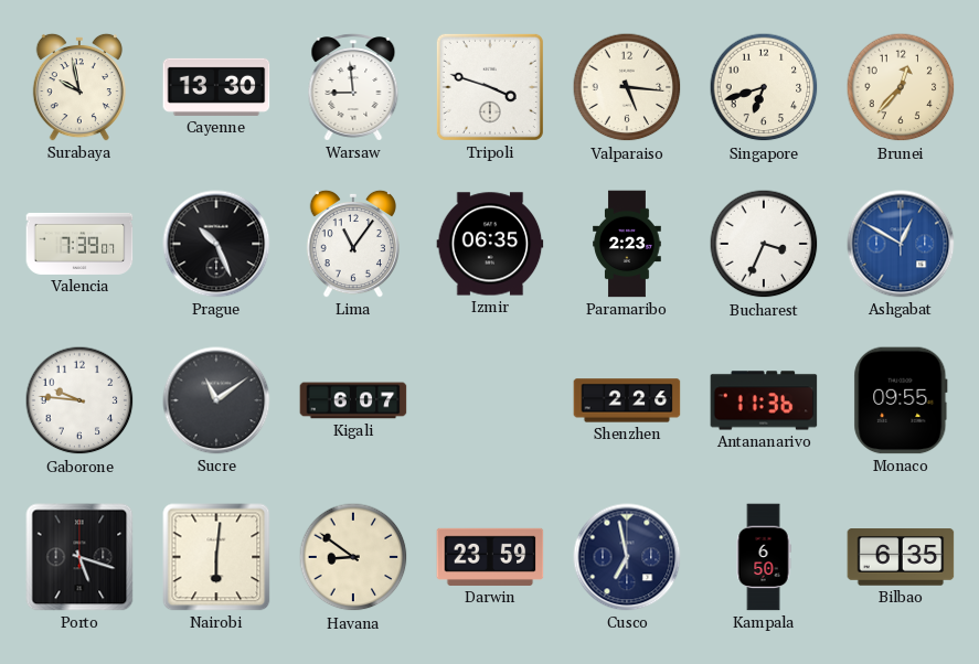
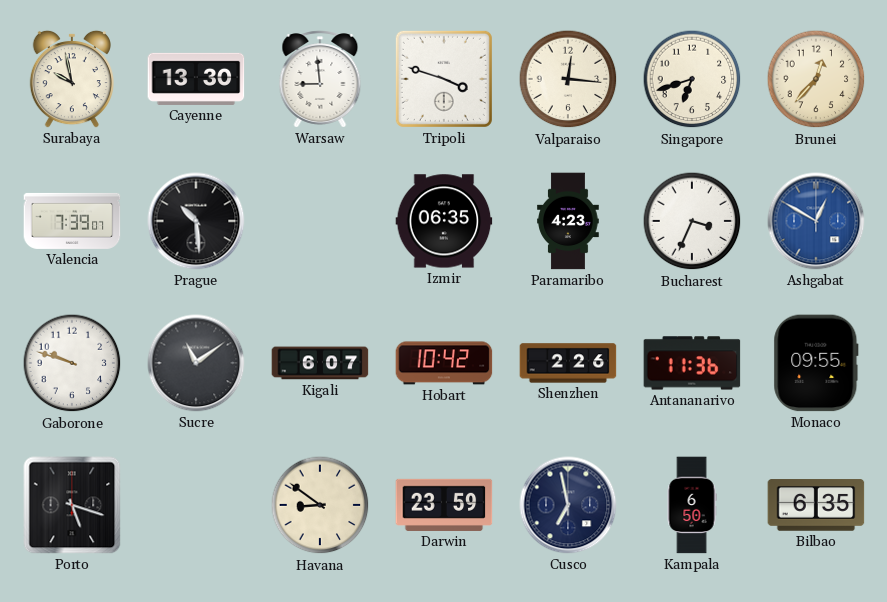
Valparaiso: 5:16 -> 12:16
Prague: 10:26 -> 10:29
Lima: 11:06 -> none
Paramaribo: 2:23 -> 4:23
Gaborone: 9:46 -> 9:48
Hobart: none -> 10:42
Nairobi: 6:01 -> none
